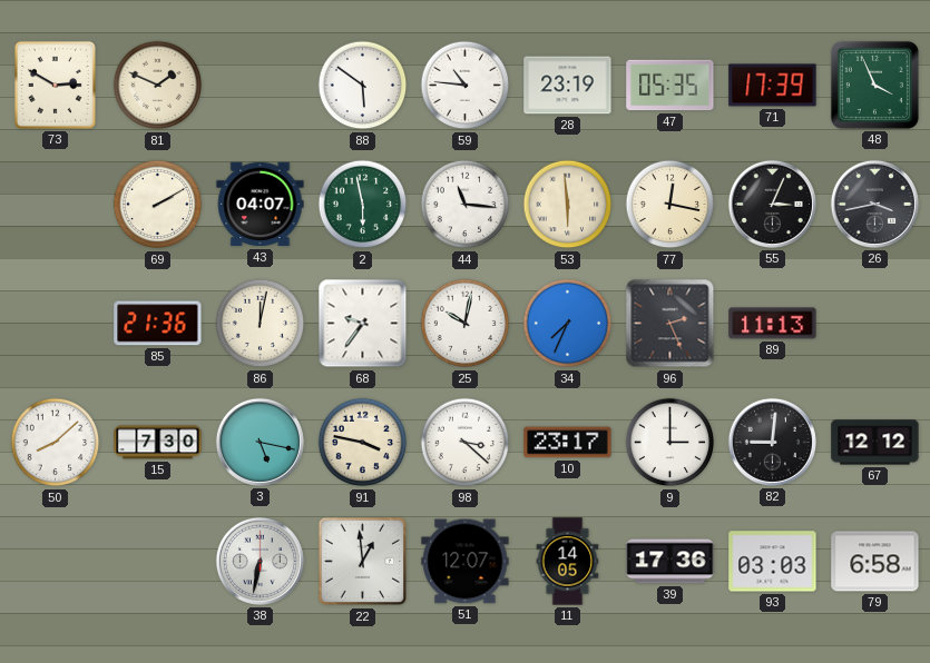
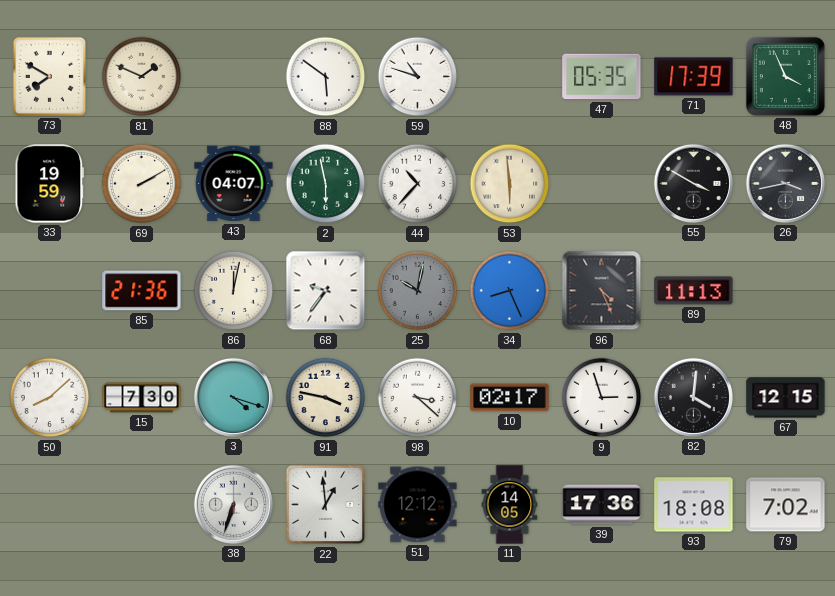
73: 2:50 -> 7:50
59: 10:46 -> 10:48
28: 23:19 -> none
33: none -> 19:59
44: 11:16 -> 10:37
77: 12:17 -> none
55: 3:04 -> 3:50
25 dial: white -> grey
34: 7:34 -> 8:26
96: 2:26 -> 4:26
3: 5:17 -> 4:18
10: 23:17 -> 02:17
9: 3:00 -> 2:57
82: 9:01 -> 4:01
67: 12:12 -> 12:15
38: 6:32 -> 6:33
51: 12:07 -> 12:12
93: 03:03 -> 18:08
79: 6:58 -> 7:02
